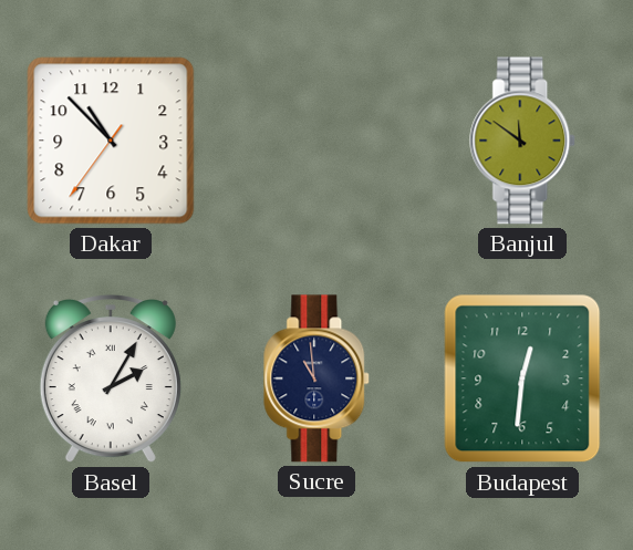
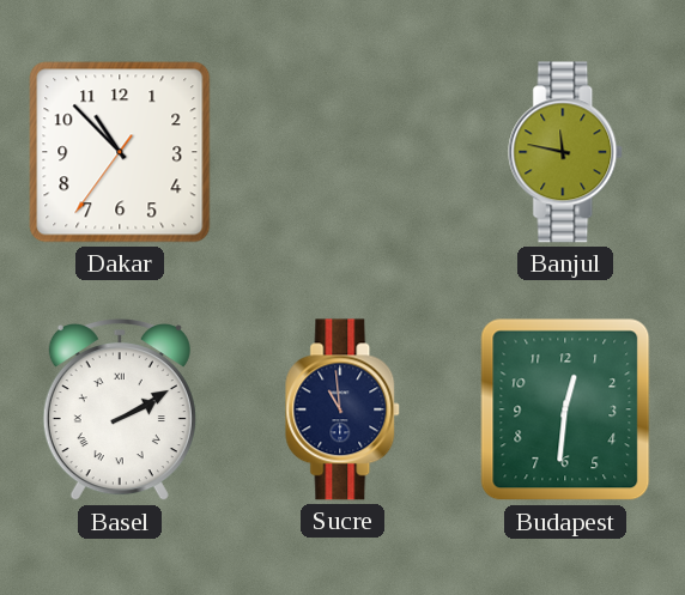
Banjul: 11:51 -> 11:47
Basel: 2:05 -> 2:10
